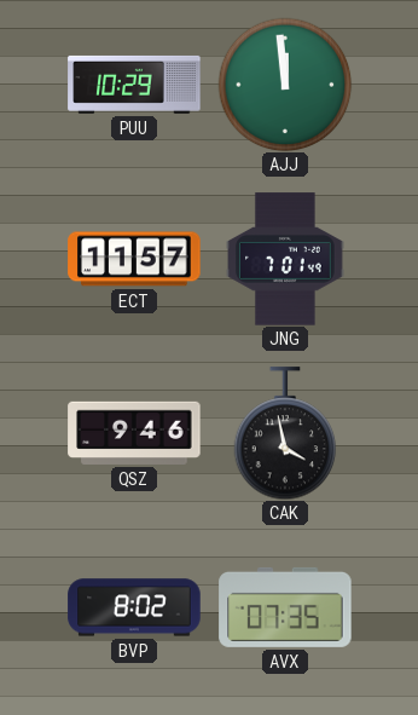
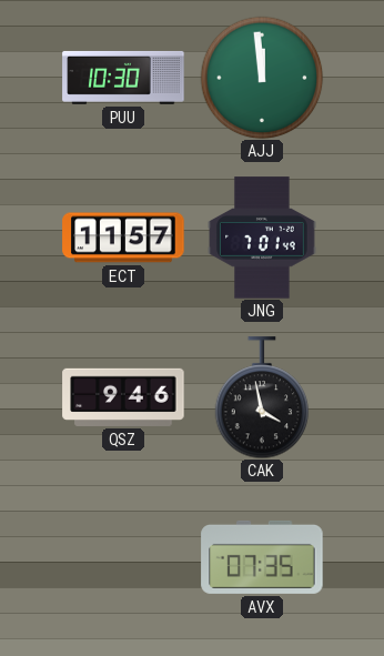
PUU: 10:29 -> 10:30
BVP: 8:02 -> none
